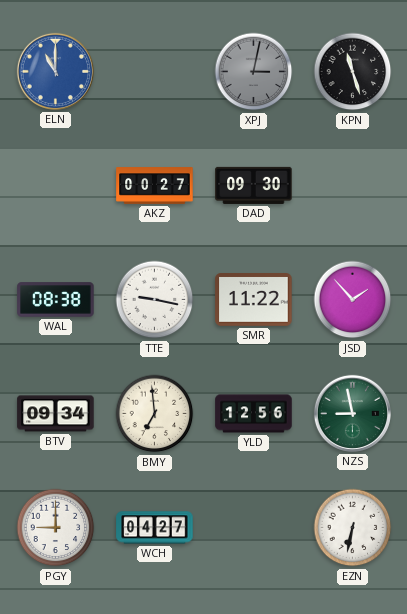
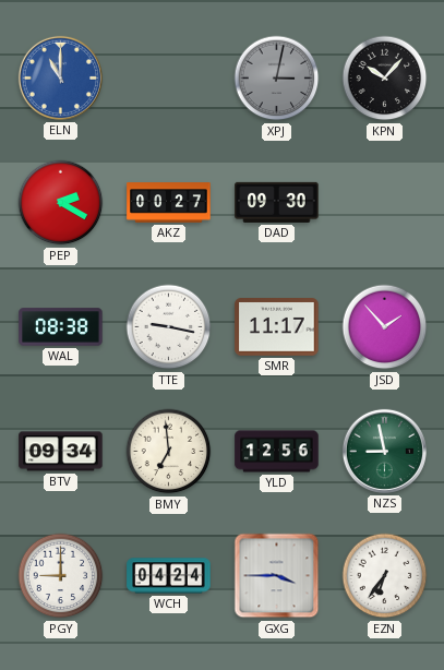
KPN: 11:27 -> 10:07
PEP: none -> 2:20
SMR: 11:22 -> 11:17
WCH: 04:27 -> 04:24
GXG: none -> 3:45
EZN: 6:32 -> 6:36
